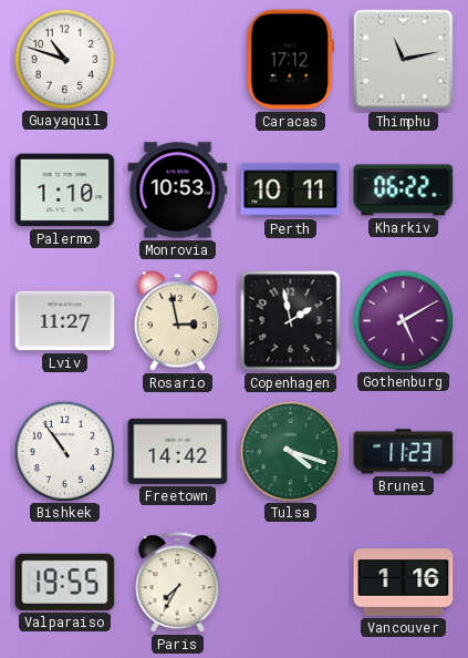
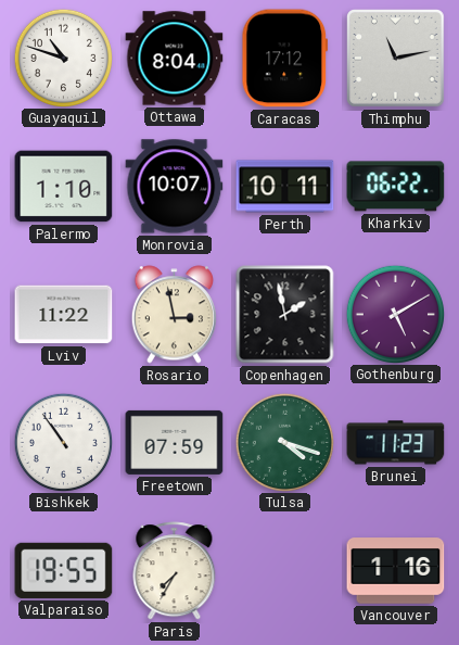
Ottawa: none -> 8:04
Monrovia: 10:53 -> 10:07
Lviv: 11:27 -> 11:22
Freetown: 14:42 -> 07:59
